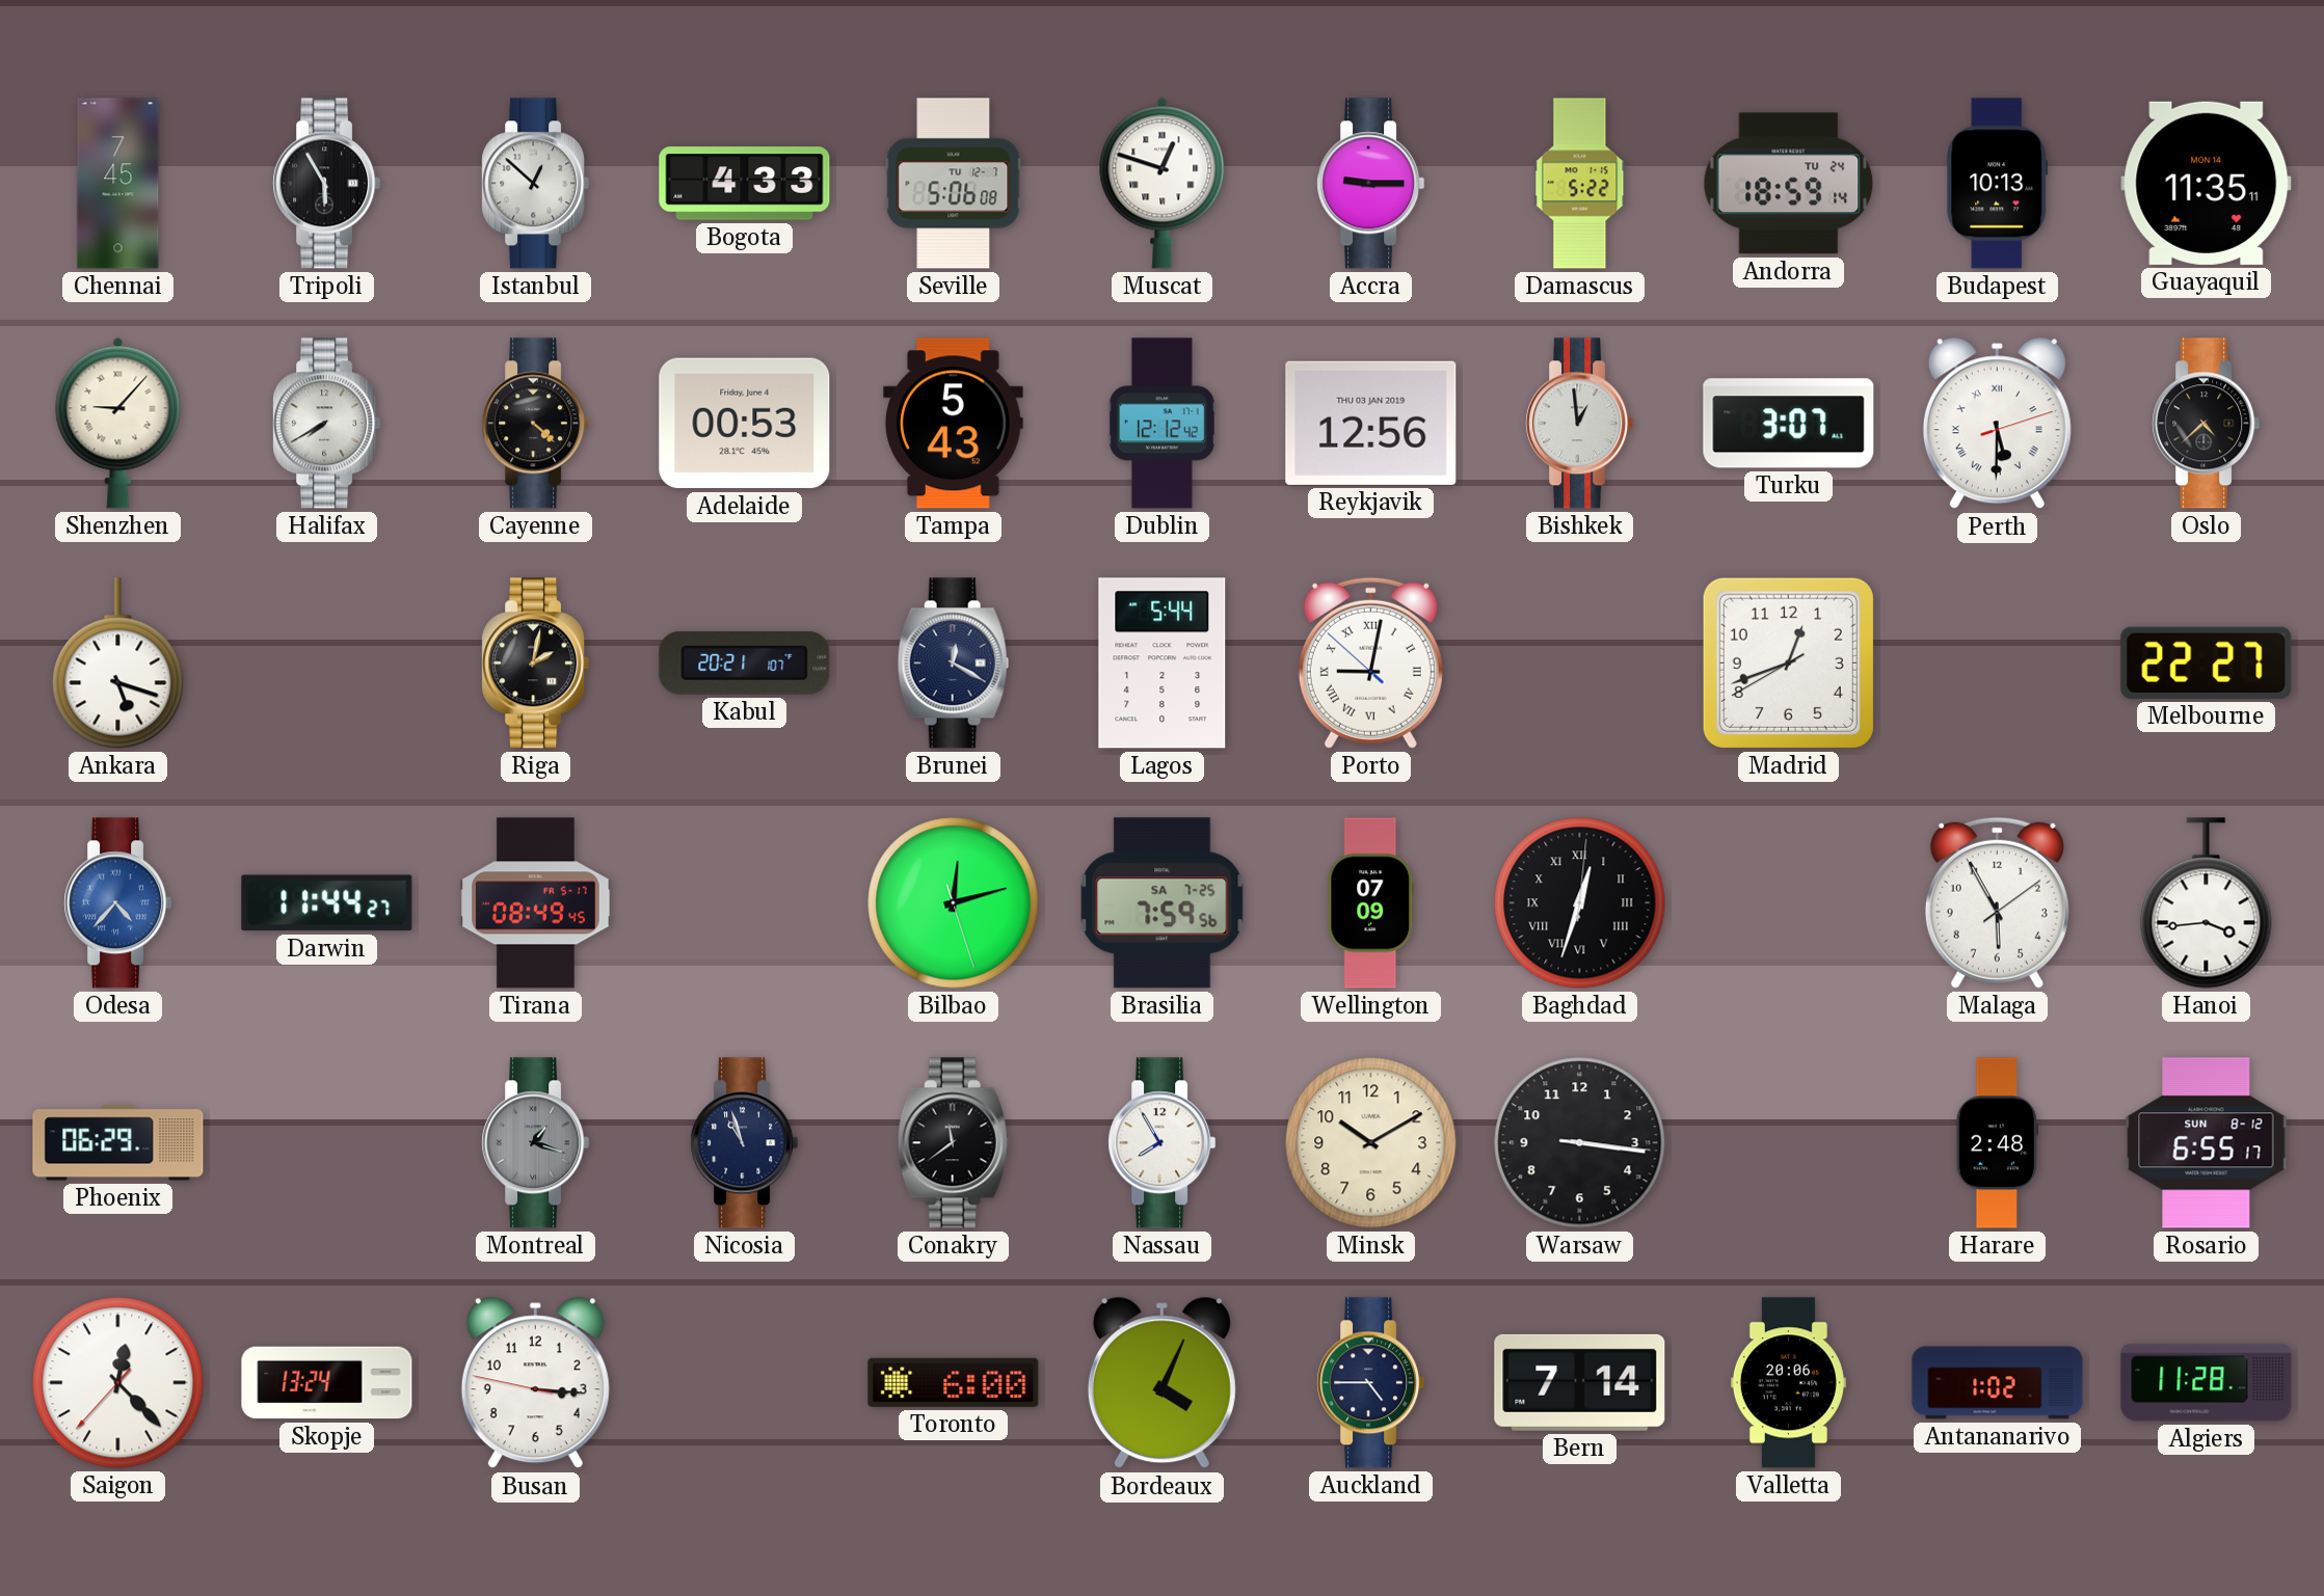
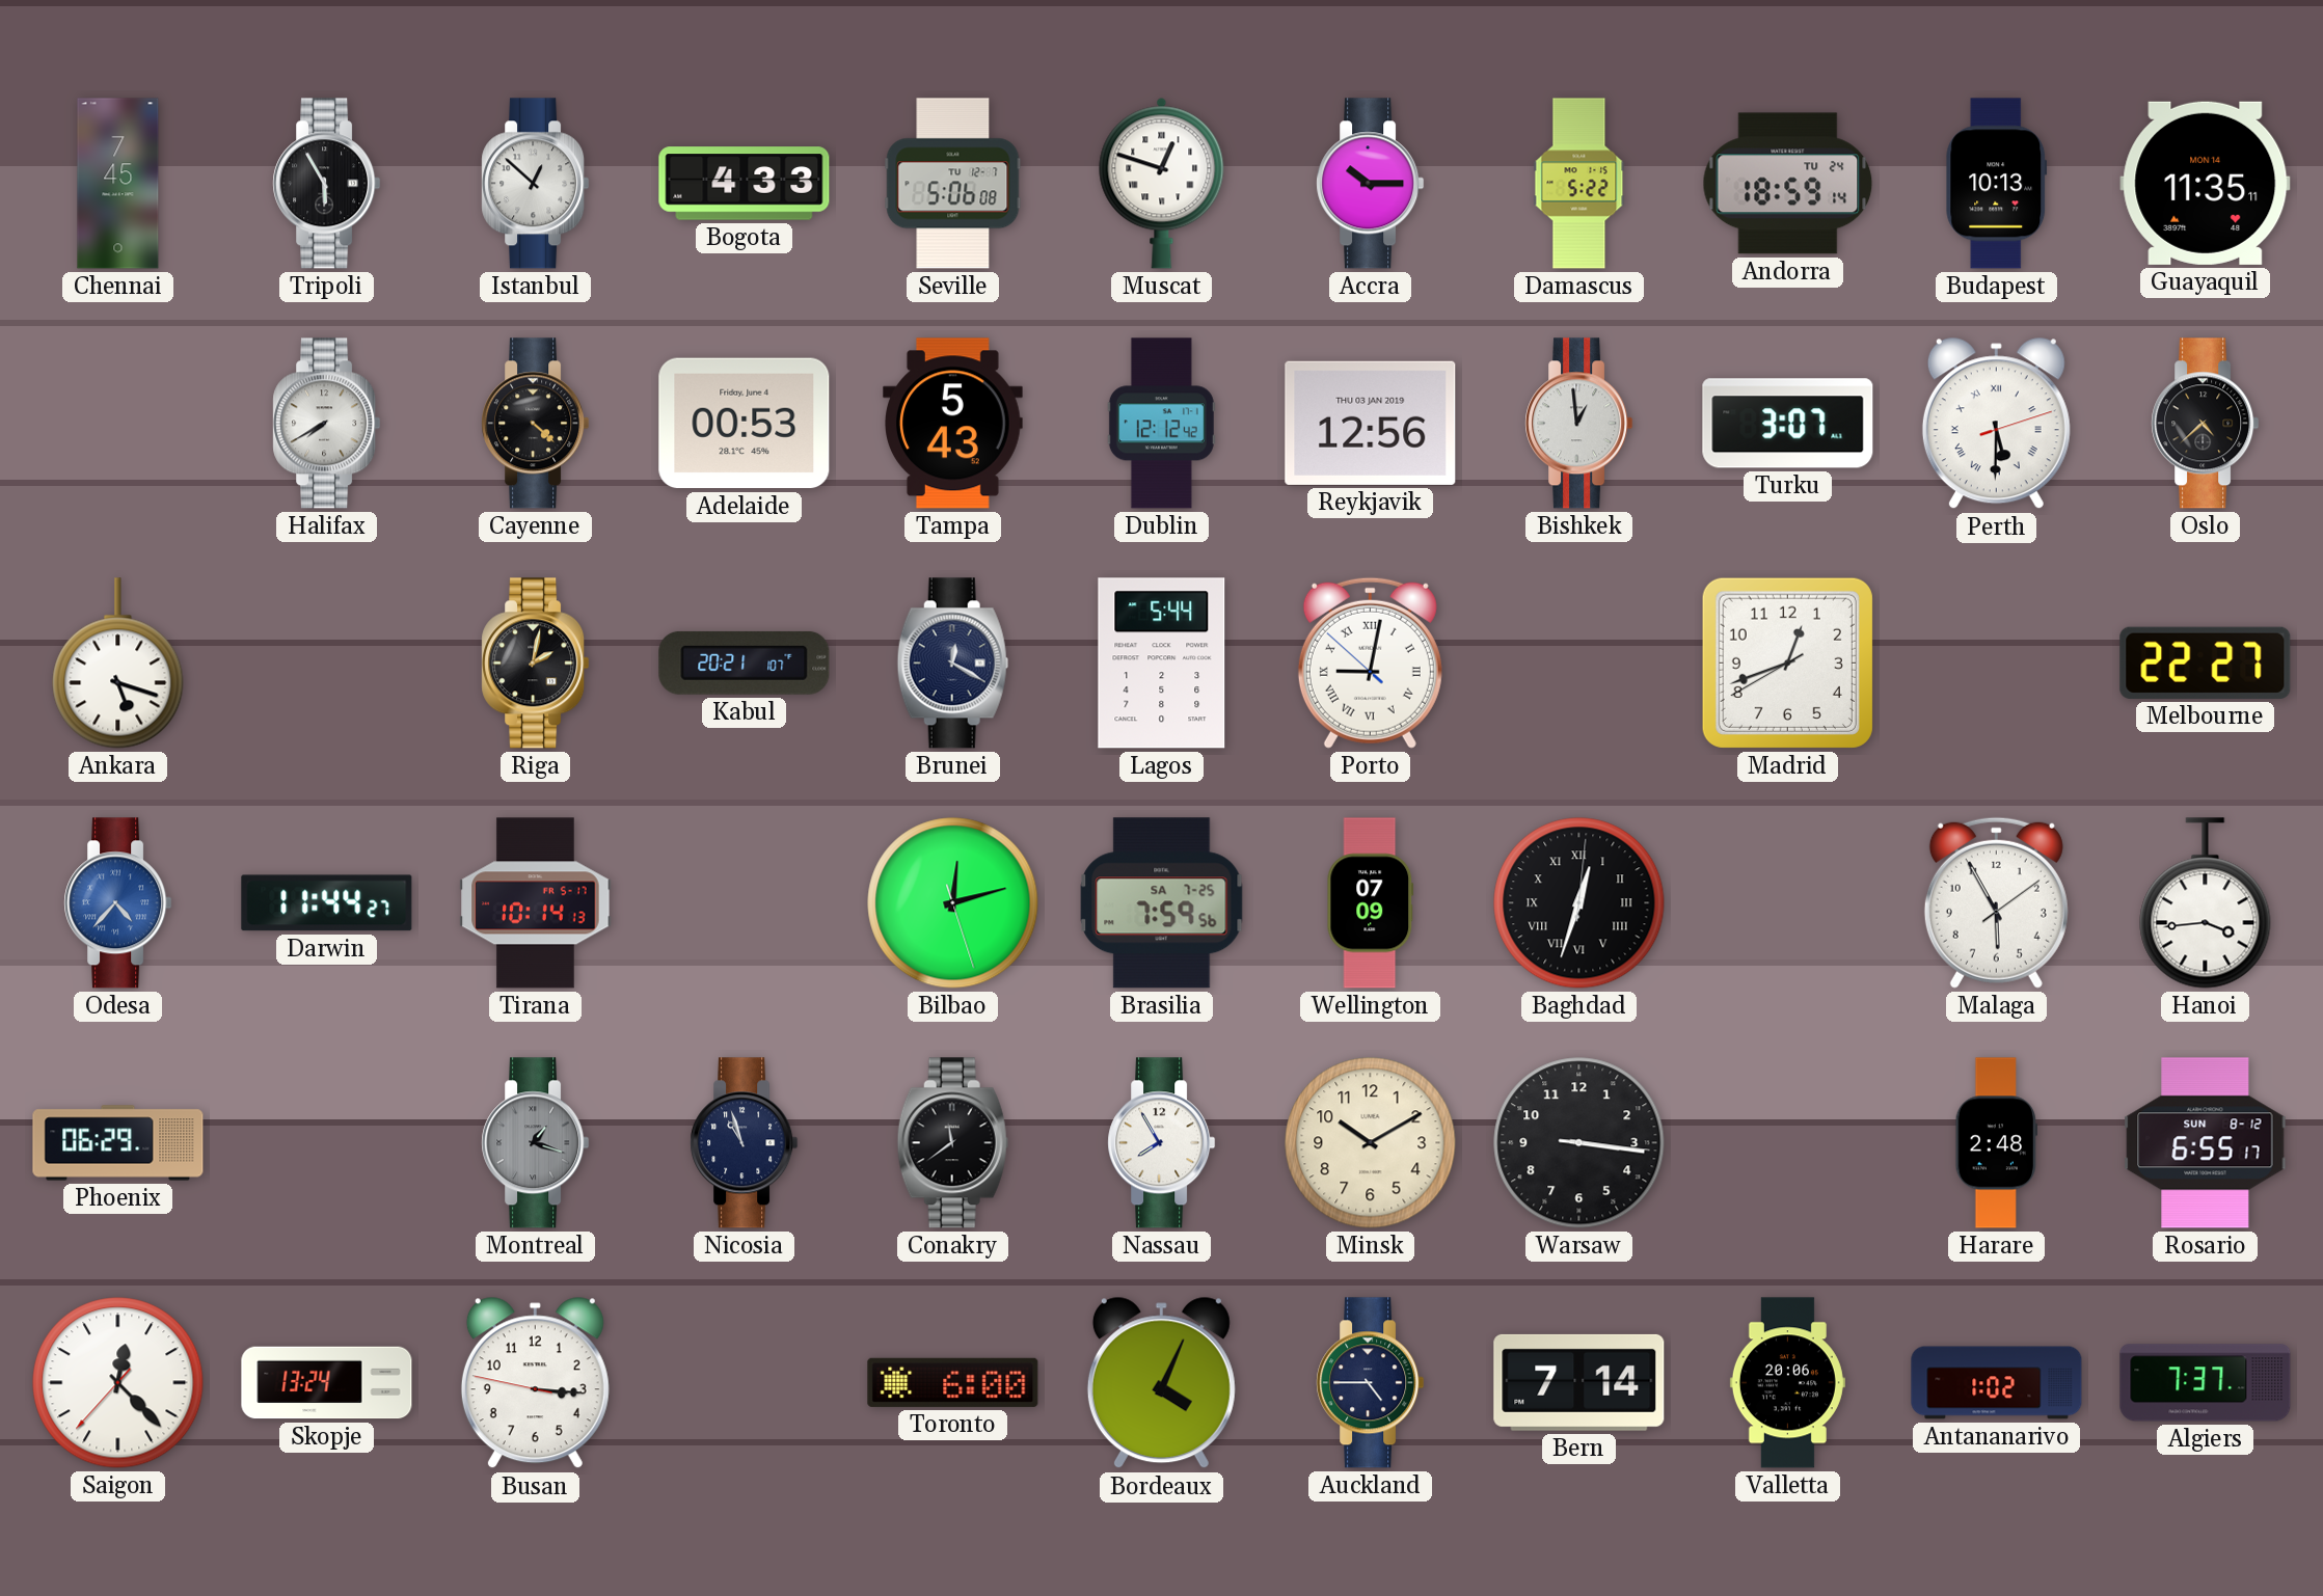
Accra: 9:15 -> 10:15
Shenzhen: 9:07 -> none
Tirana: 08:49 -> 10:14
Algiers: 11:28 -> 7:37
